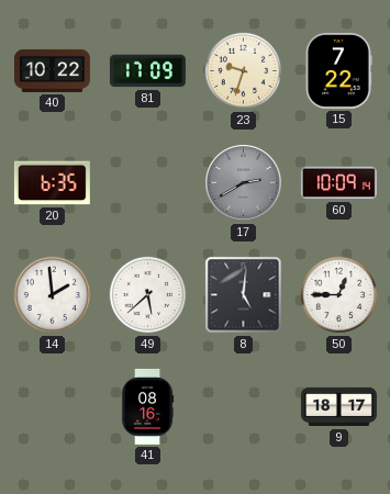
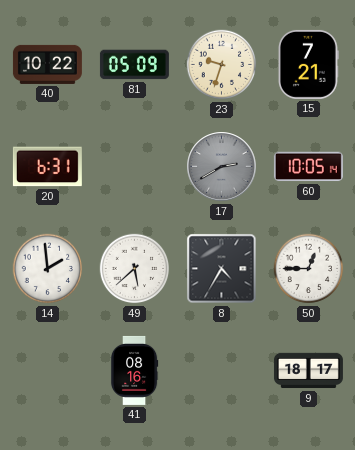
81: 17:09 -> 05:09
15: 7:22 -> 7:21
20: 6:35 -> 6:31
60: 10:09 -> 10:05
8: 5:01 -> 4:35
